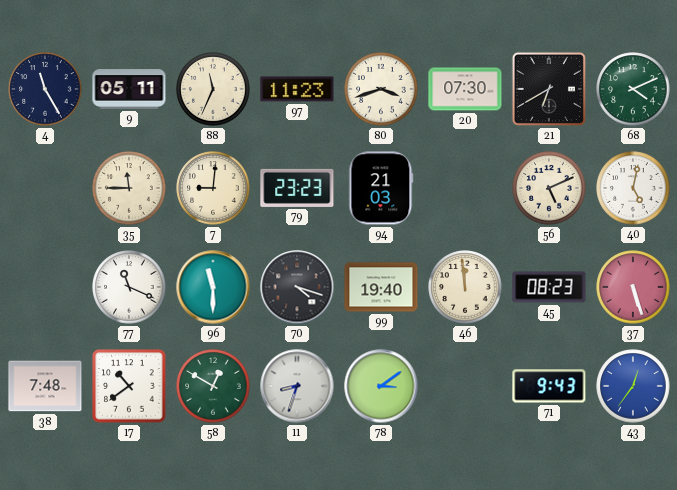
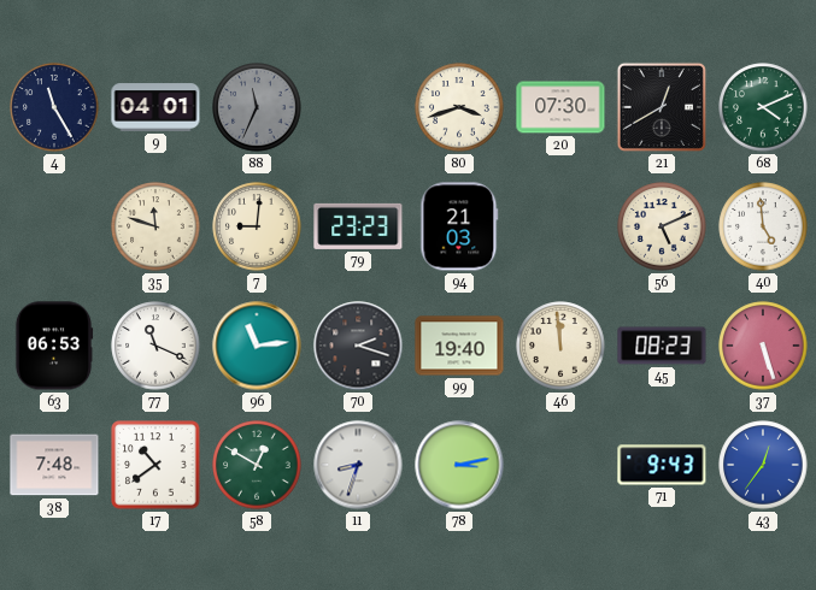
9: 05:11 -> 04:01
88 dial: cream -> grey
97: 11:23 -> none
21: 6:40 -> 12:40
35: 11:45 -> 11:48
40: 5:02 -> 4:59
63: none -> 06:53
96: 11:30 -> 11:14
70: 4:18 -> 2:18
78: 3:09 -> 3:13
